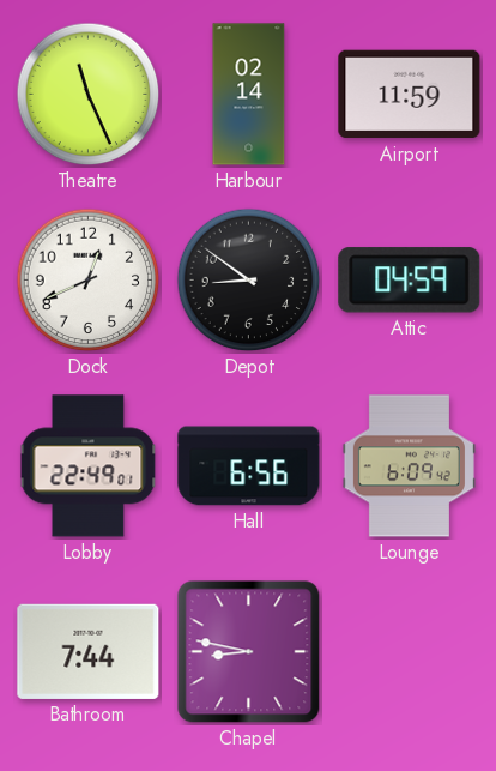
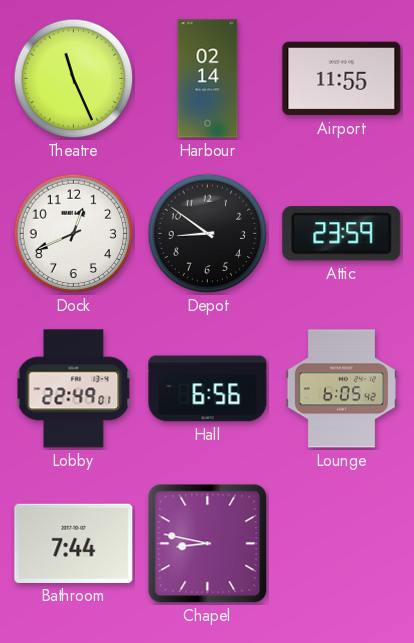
Airport: 11:59 -> 11:55
Attic: 04:59 -> 23:59
Lounge: 6:09 -> 6:05
